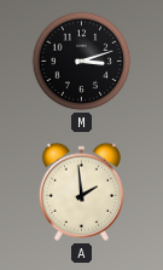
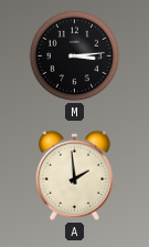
M: 3:12 -> 3:14
